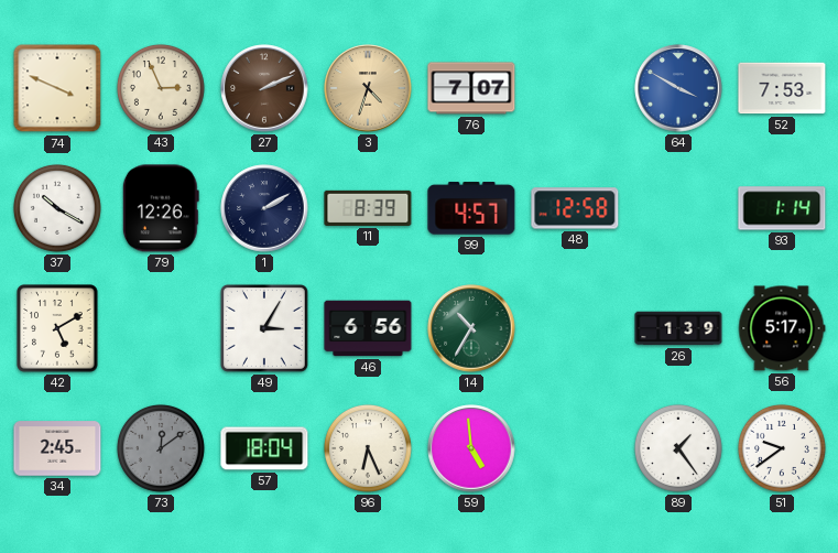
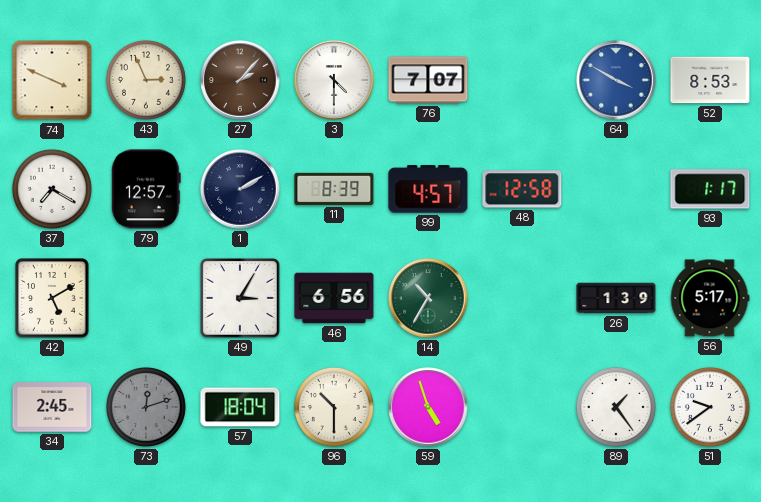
27: 2:11 -> 2:07
3: 4:33 -> 4:30
3 dial: champagne -> white
52: 7:53 -> 8:53
37: 10:20 -> 7:20
79: 12:26 -> 12:57
93: 1:14 -> 1:17
73: 12:09 -> 12:12
96: 6:26 -> 10:30
59: 4:59 -> 4:57
